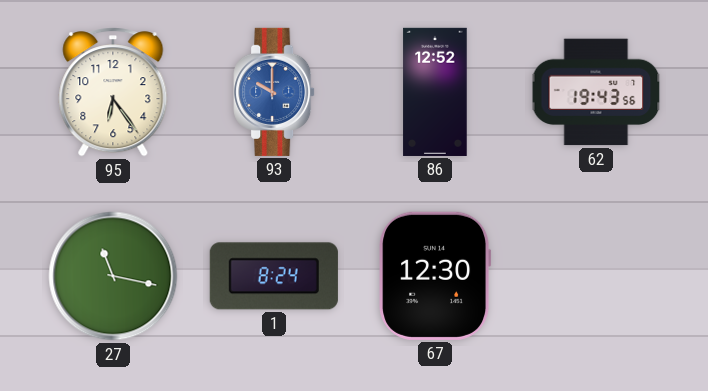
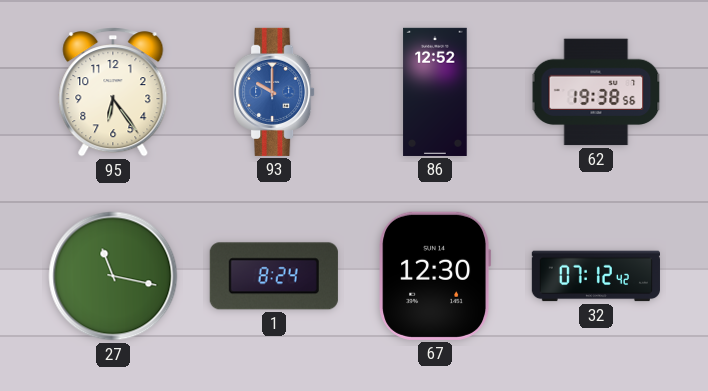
62: 19:43 -> 19:38
32: none -> 07:12
